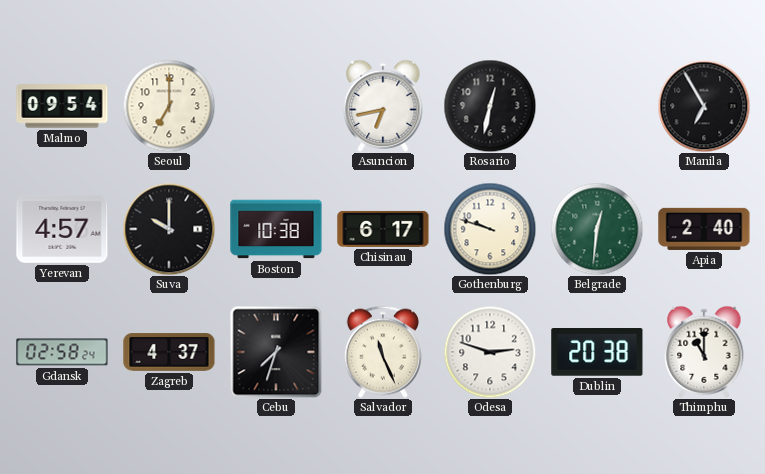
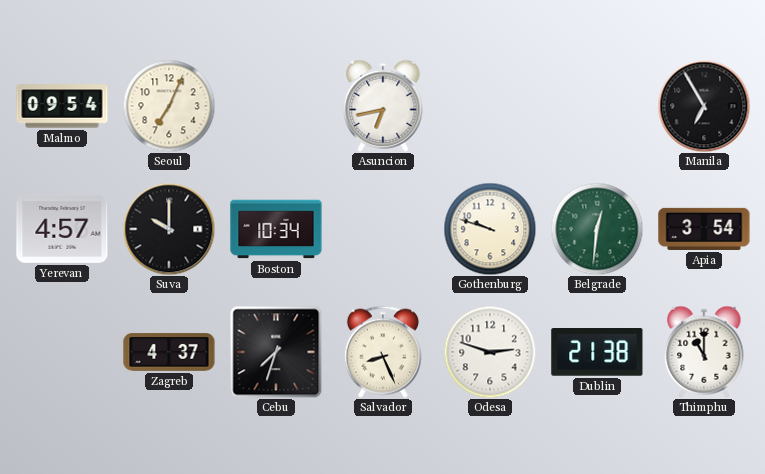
Seoul: 7:00 -> 7:04
Rosario: 12:32 -> none
Boston: 10:38 -> 10:34
Chisinau: 6:17 -> none
Apia: 2:40 -> 3:54
Gdansk: 02:58 -> none
Salvador: 11:26 -> 8:26
Dublin: 20:38 -> 21:38
